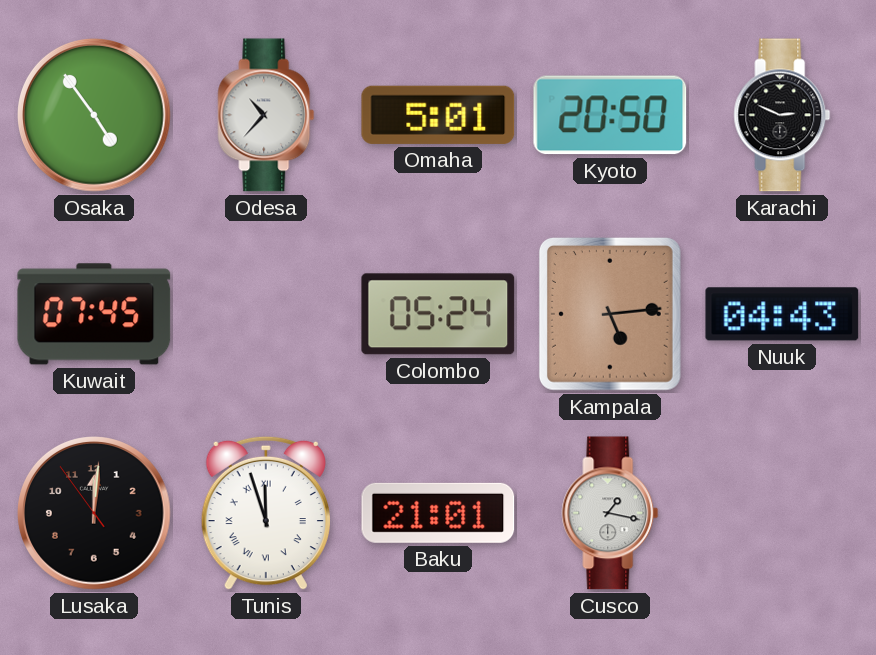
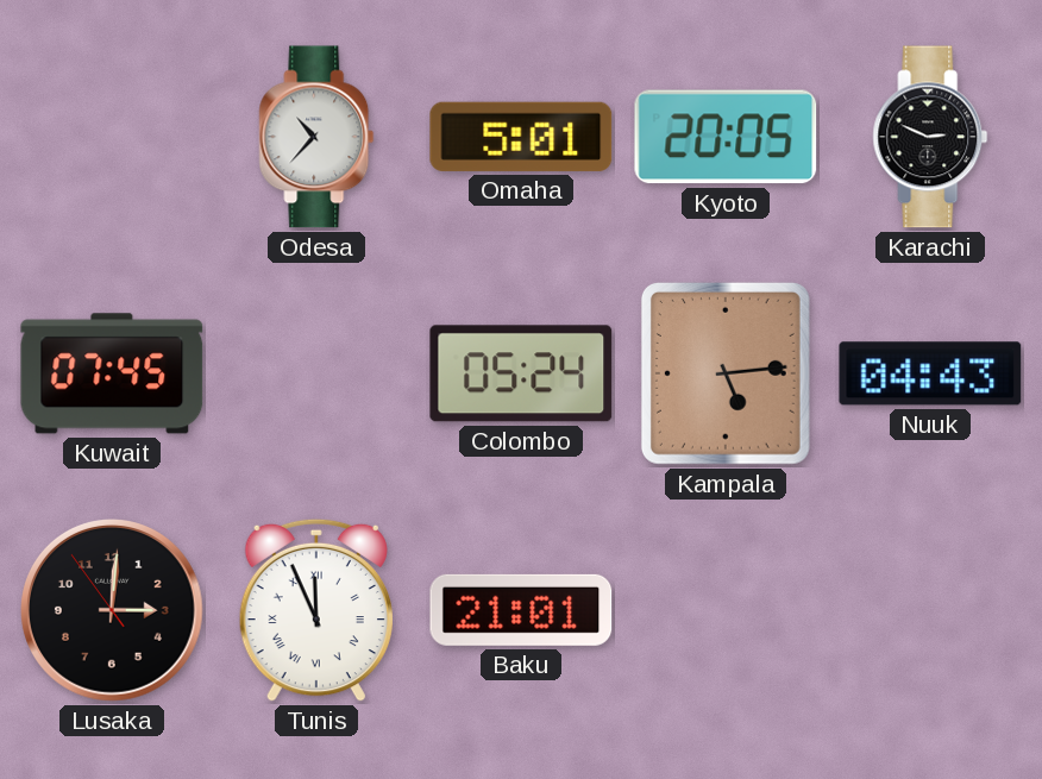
Osaka: 4:54 -> none
Kyoto: 20:50 -> 20:05
Lusaka: 12:00 -> 3:00
Tunis: 11:57 -> 11:56
Cusco: 1:17 -> none
